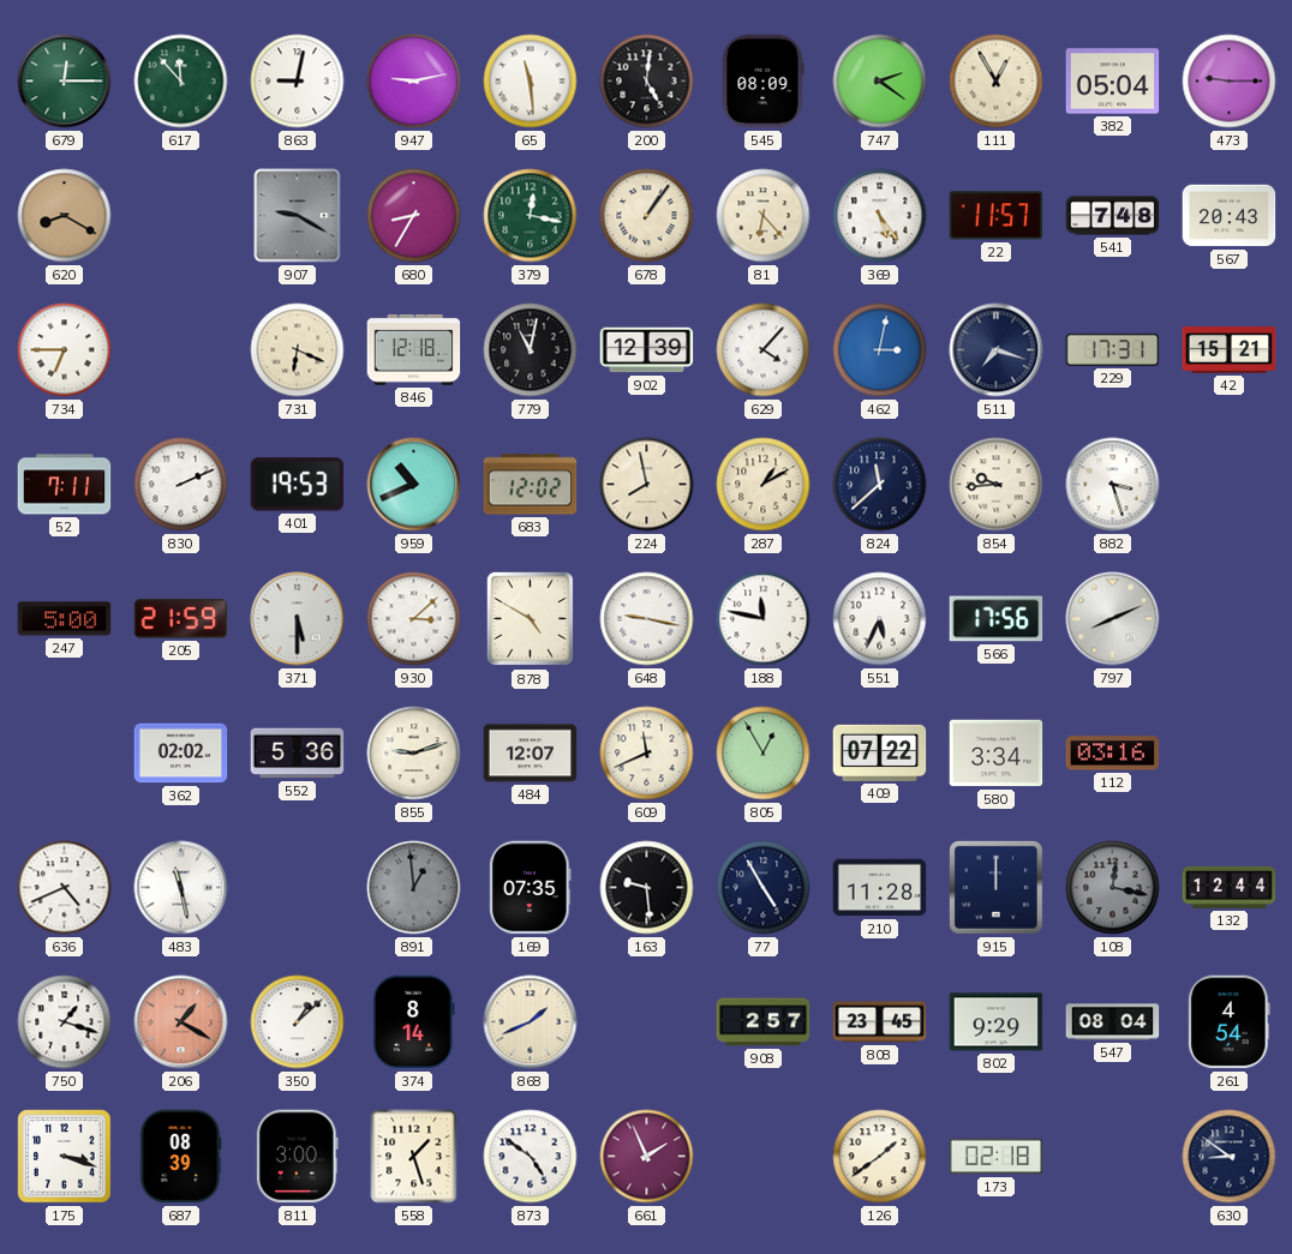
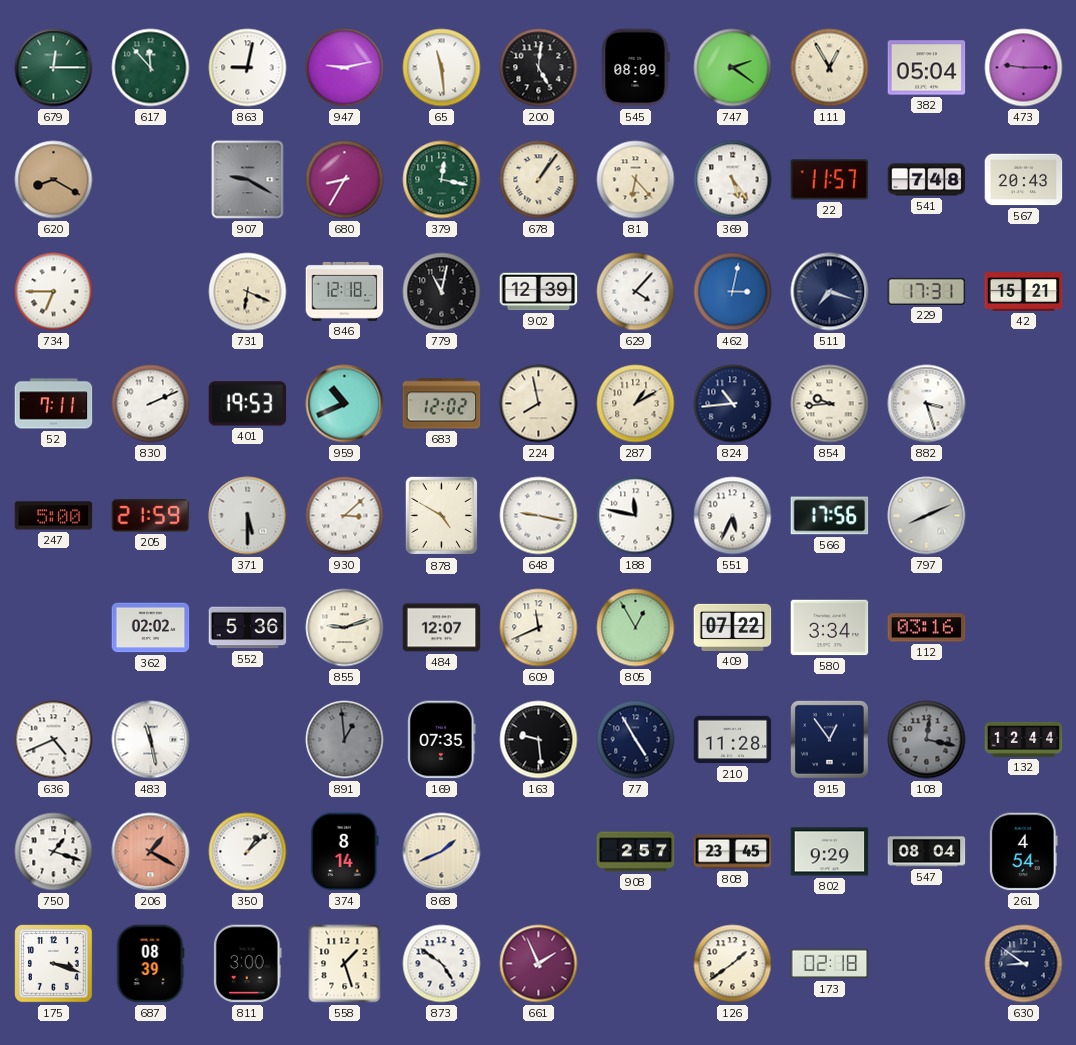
824: 11:38 -> 10:44
915: 12:00 -> 12:54
